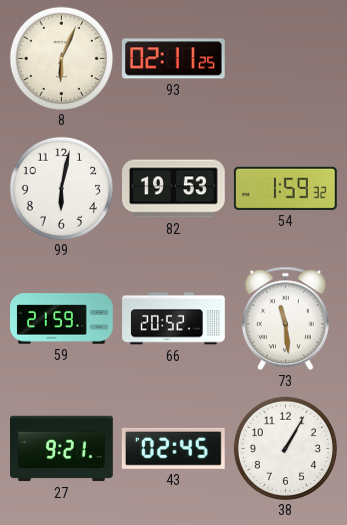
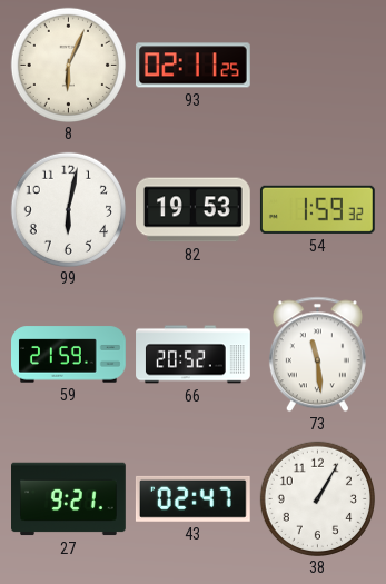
43: 02:45 -> 02:47
